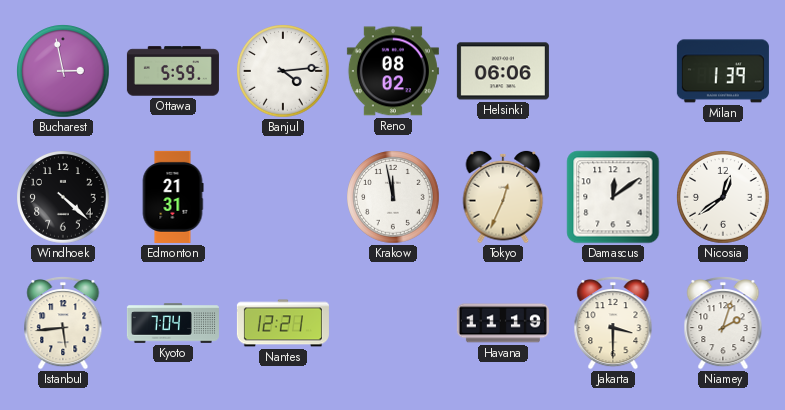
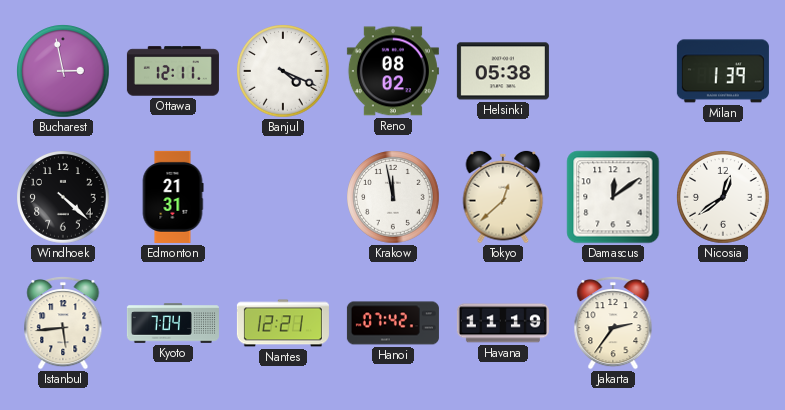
Ottawa: 5:59 -> 12:11
Banjul: 4:14 -> 4:19
Helsinki: 06:06 -> 05:38
Tokyo: 12:34 -> 12:38
Hanoi: none -> 07:42
Jakarta: 3:30 -> 2:36
Niamey: 2:03 -> none
